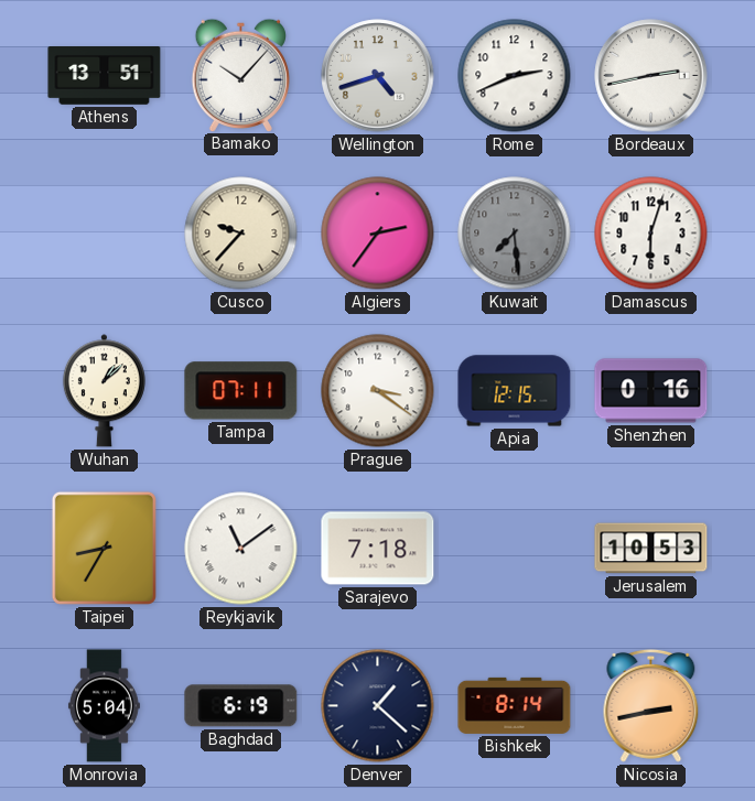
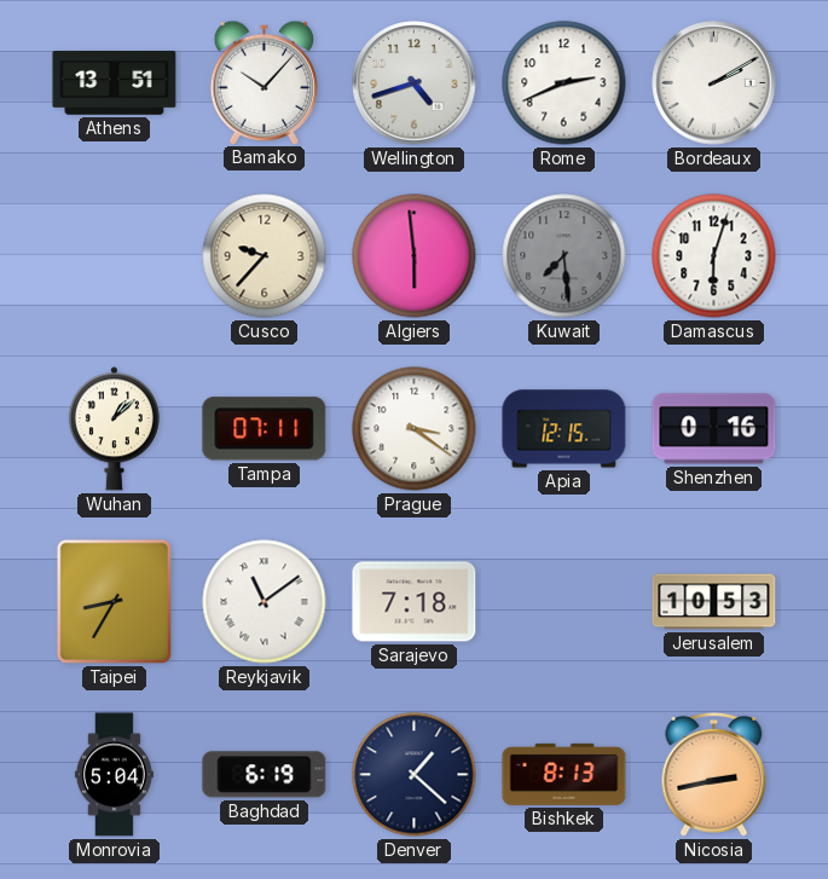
Bordeaux: 2:43 -> 2:10
Algiers: 2:36 -> 5:59
Bishkek: 8:14 -> 8:13
